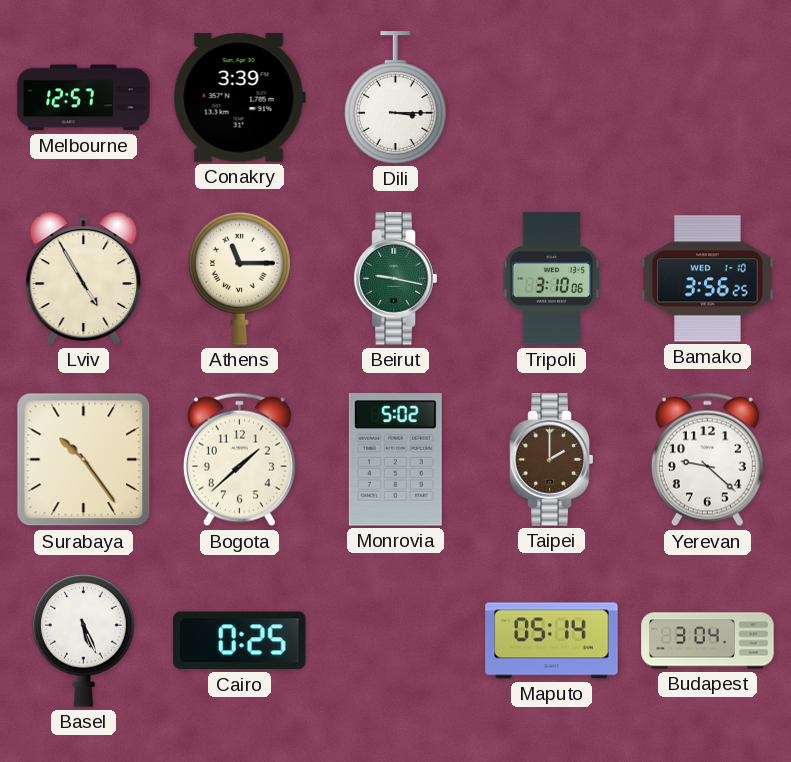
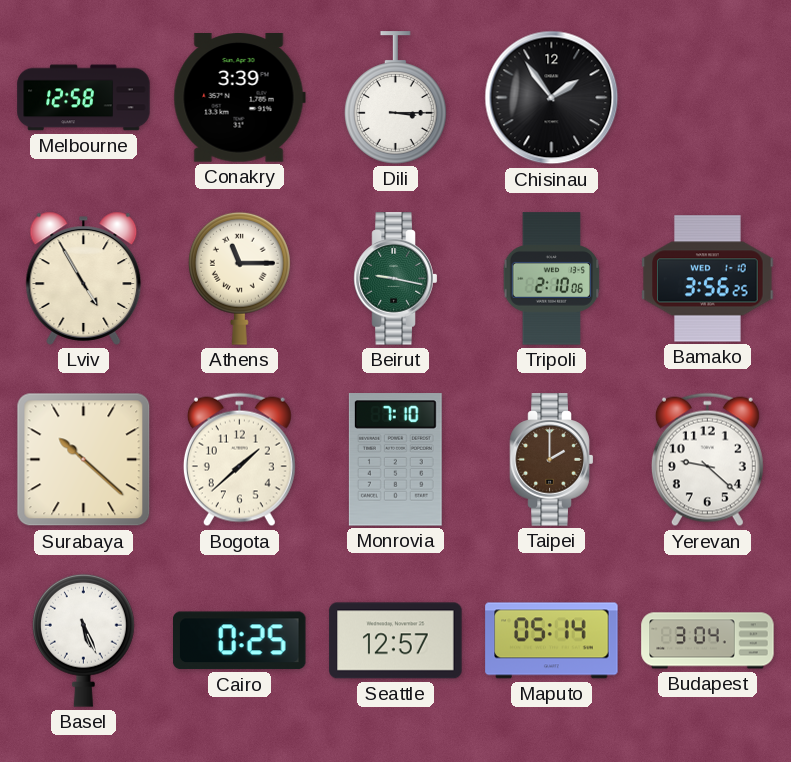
Melbourne: 12:57 -> 12:58
Chisinau: none -> 1:54
Tripoli: 3:10 -> 2:10
Surabaya: 10:24 -> 10:22
Monrovia: 5:02 -> 7:10
Seattle: none -> 12:57
